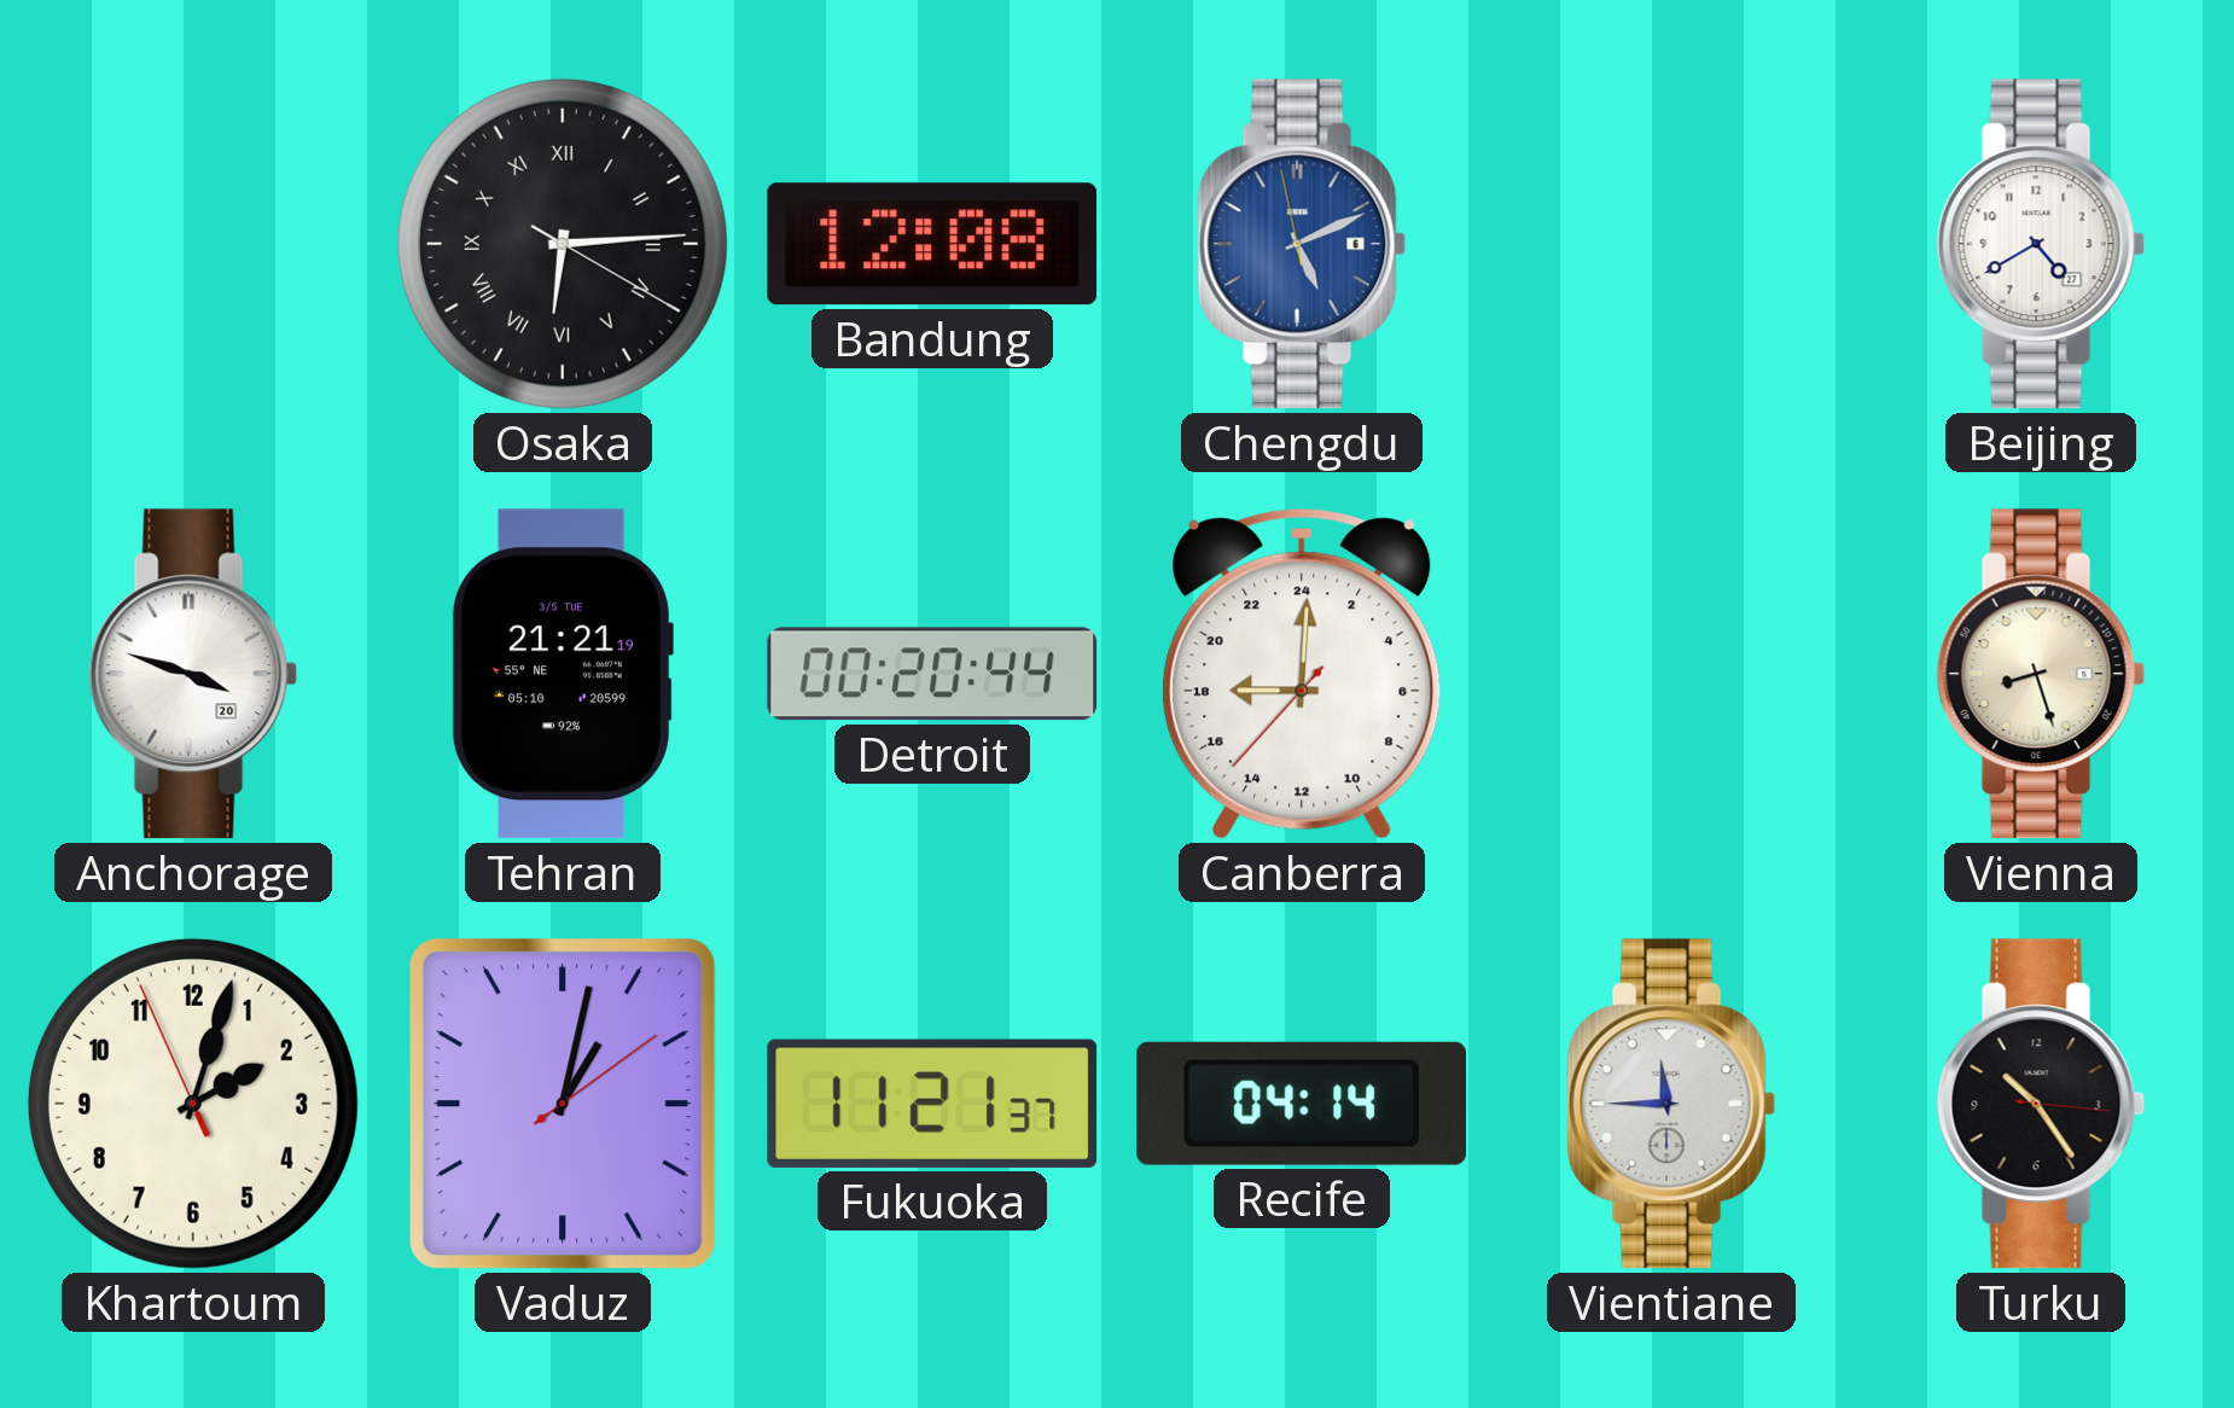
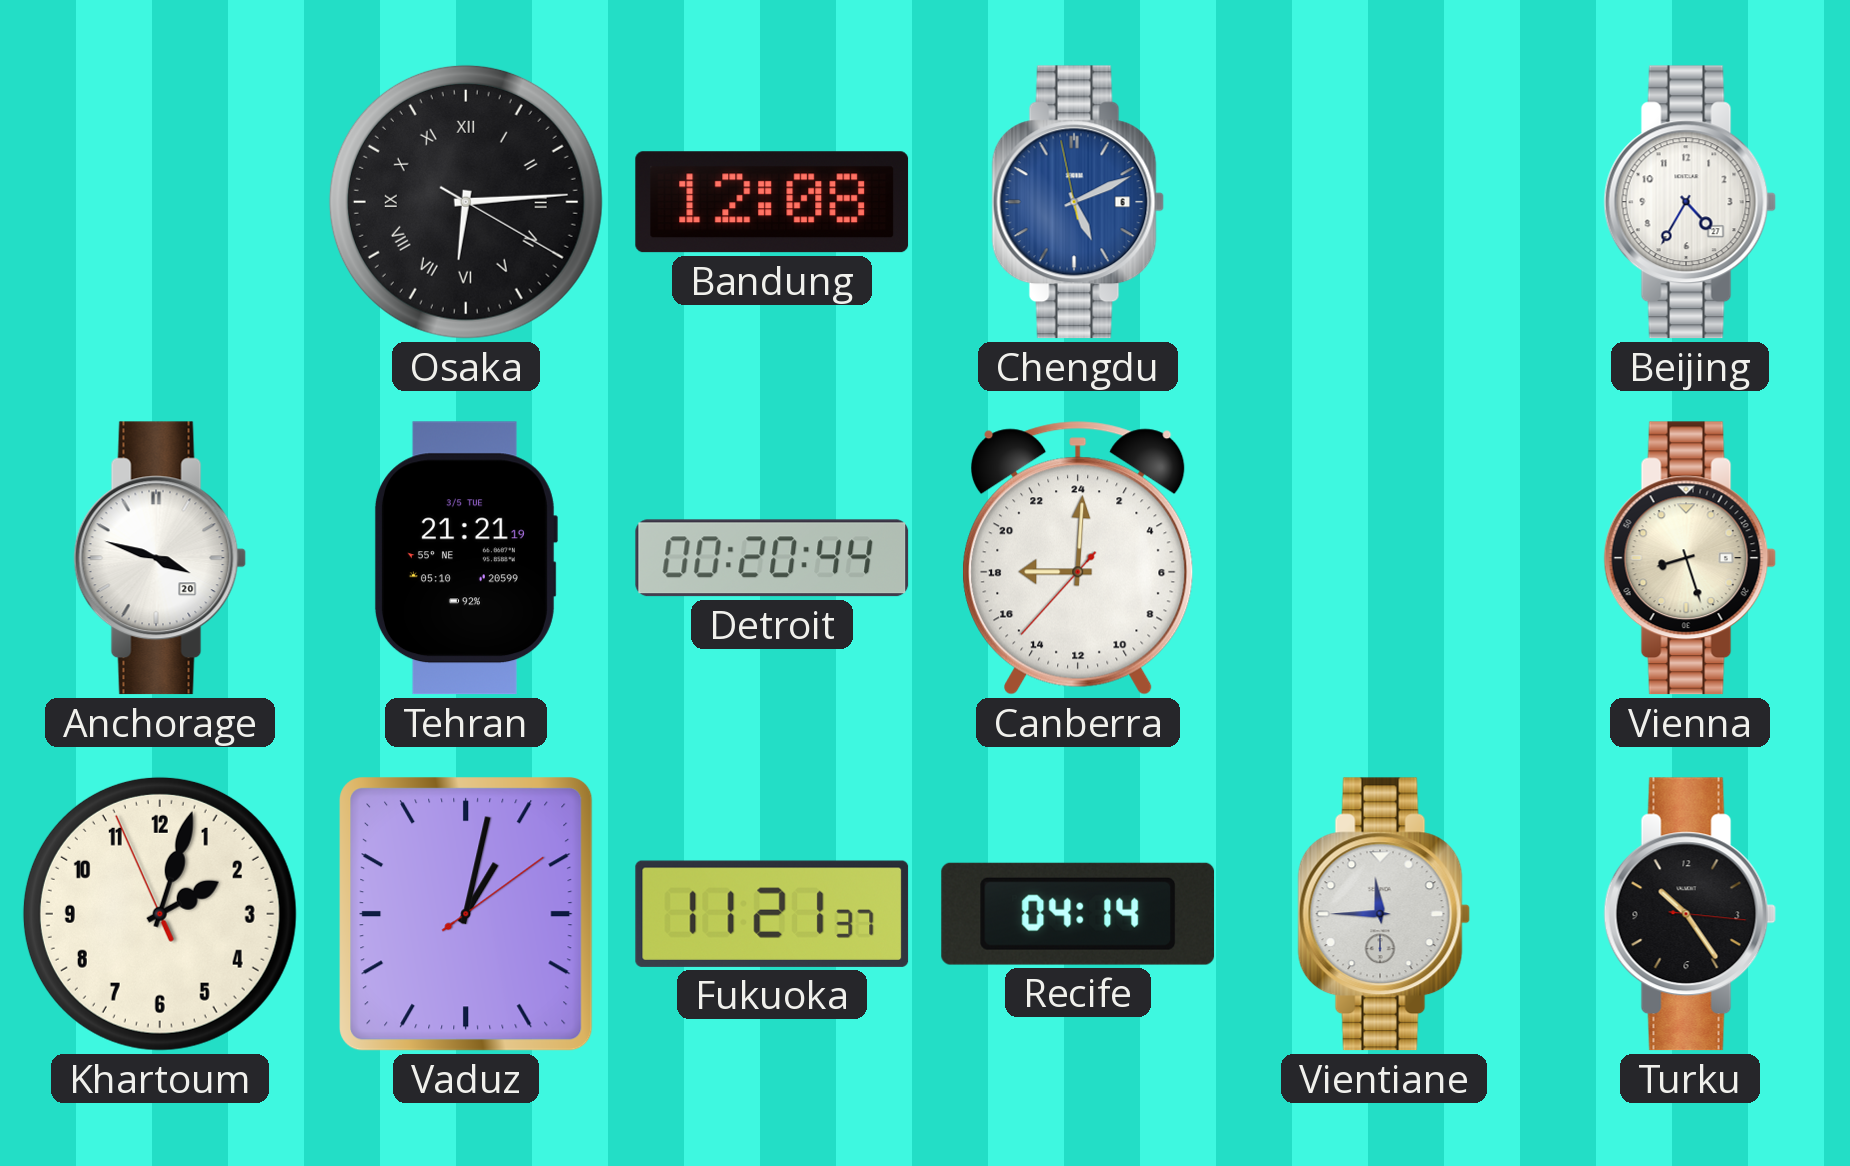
Beijing: 4:40 -> 4:35
